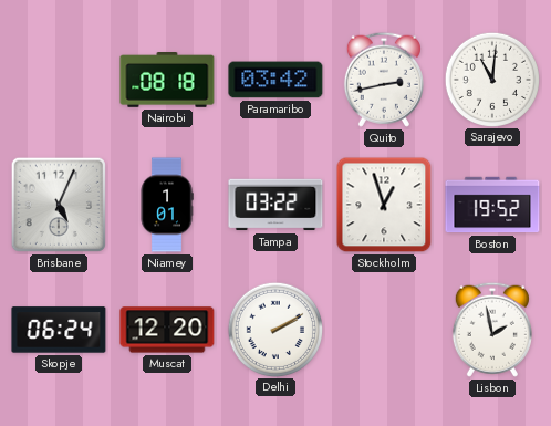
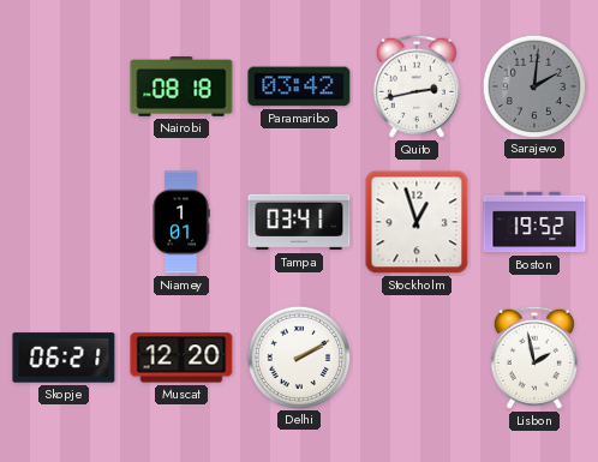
Sarajevo: 11:01 -> 2:01
Sarajevo dial: white -> grey
Brisbane: 5:04 -> none
Tampa: 03:22 -> 03:41
Skopje: 06:24 -> 06:21
